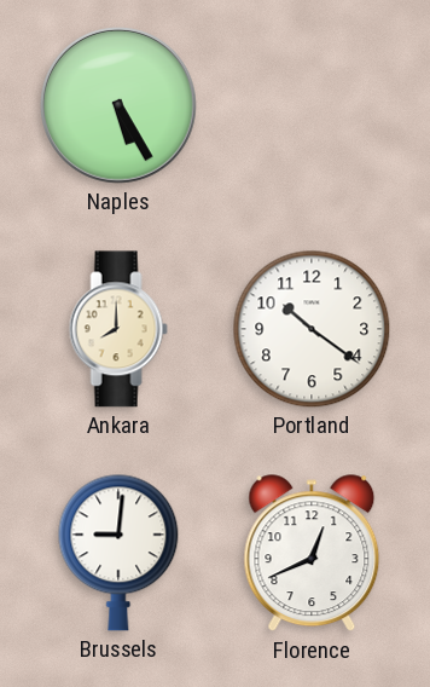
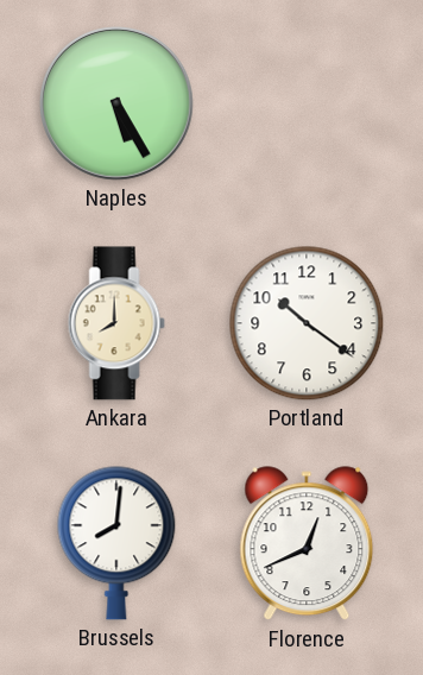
Brussels: 9:01 -> 8:01
